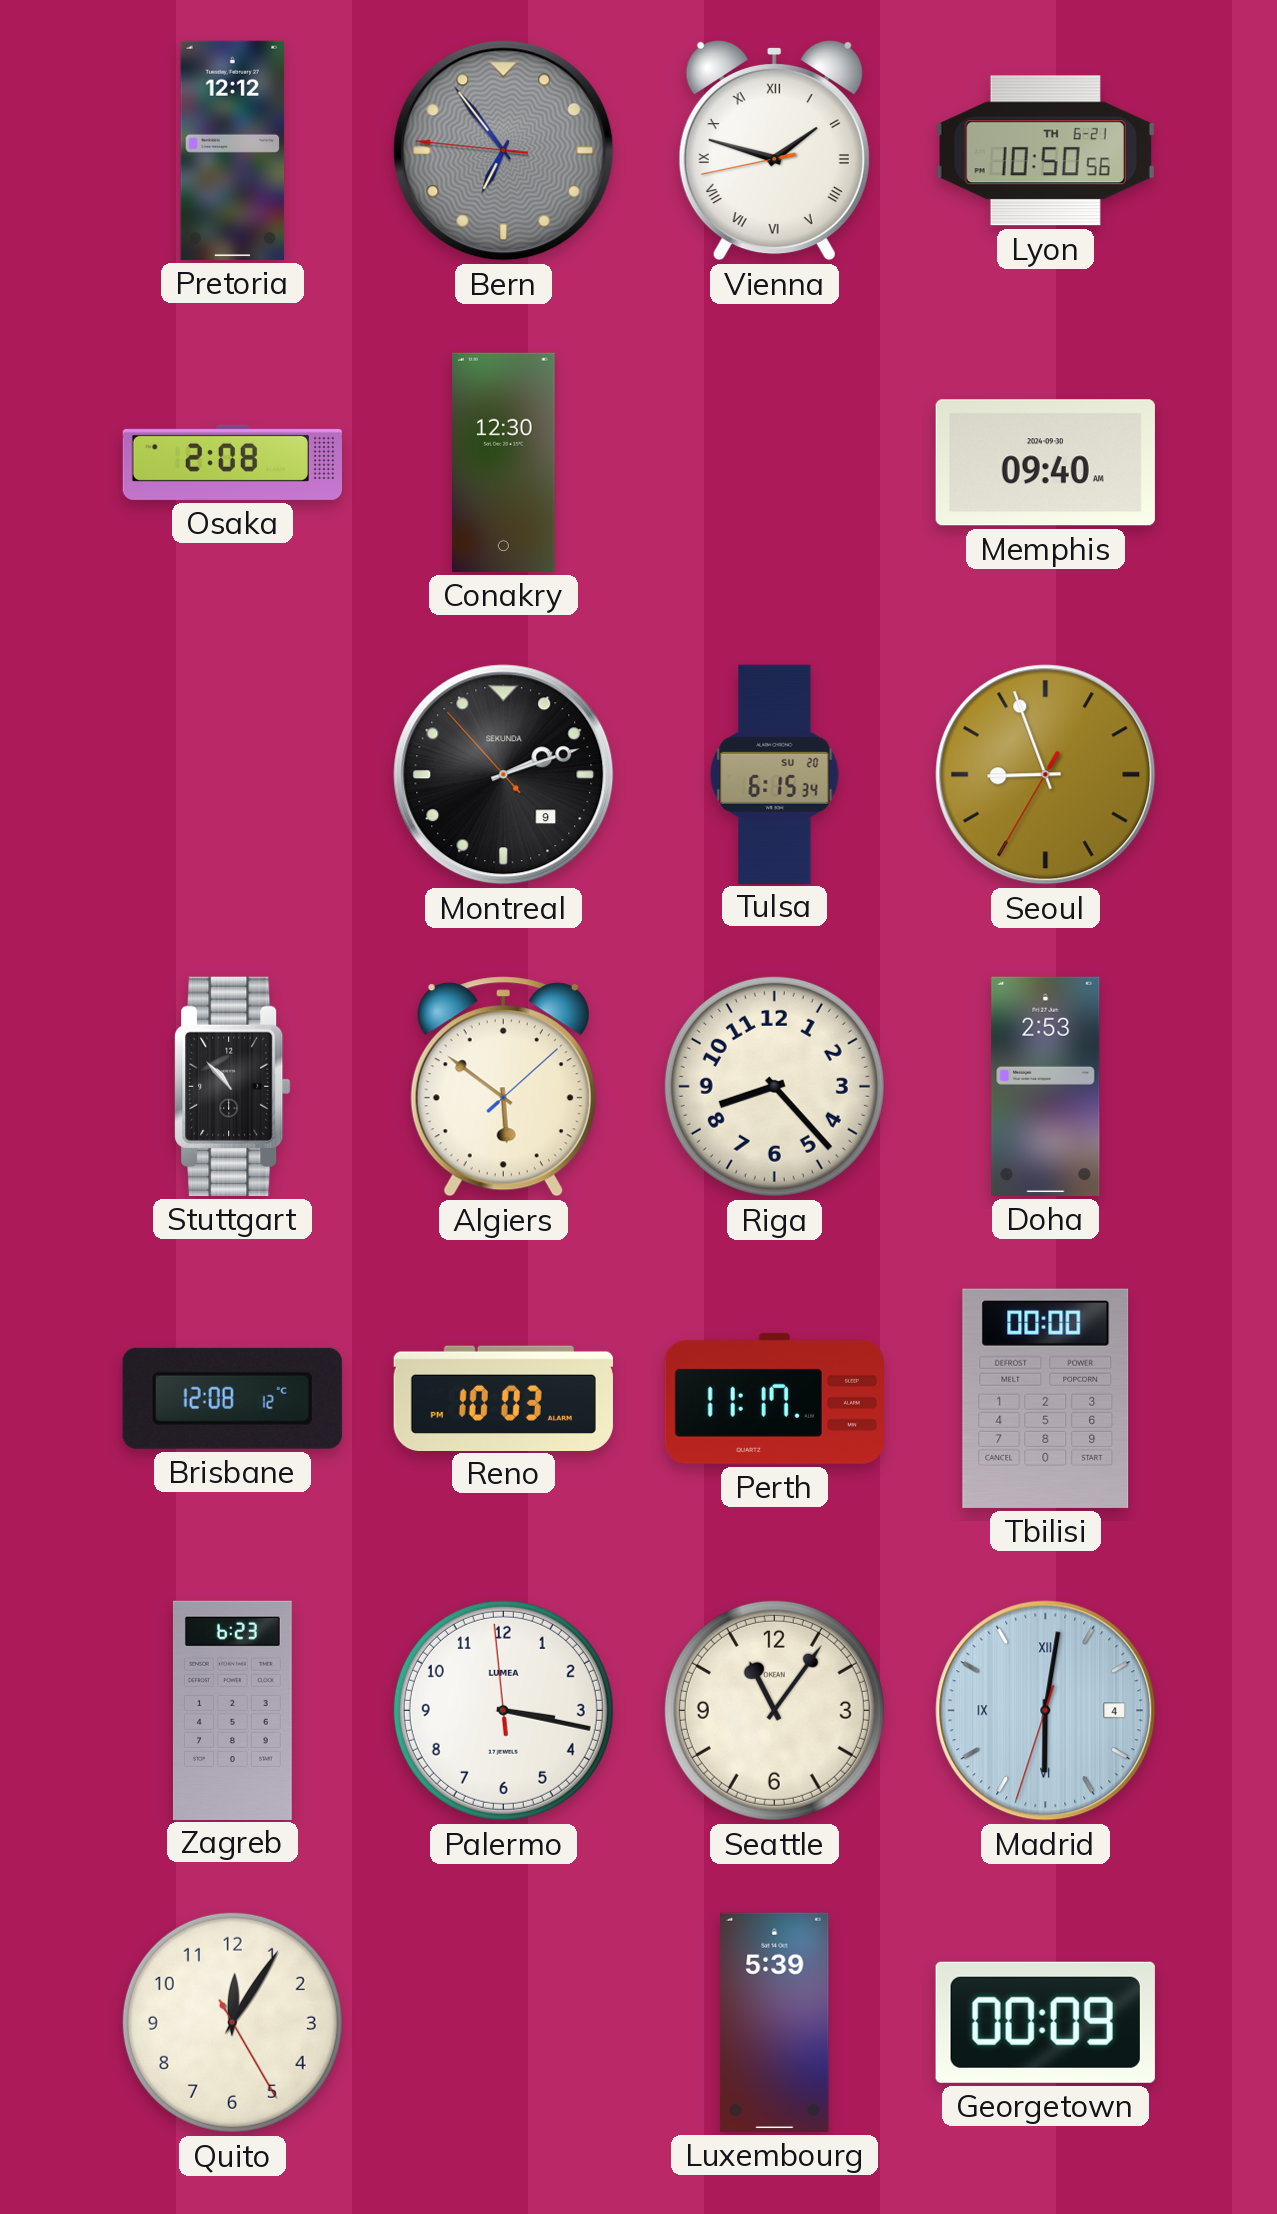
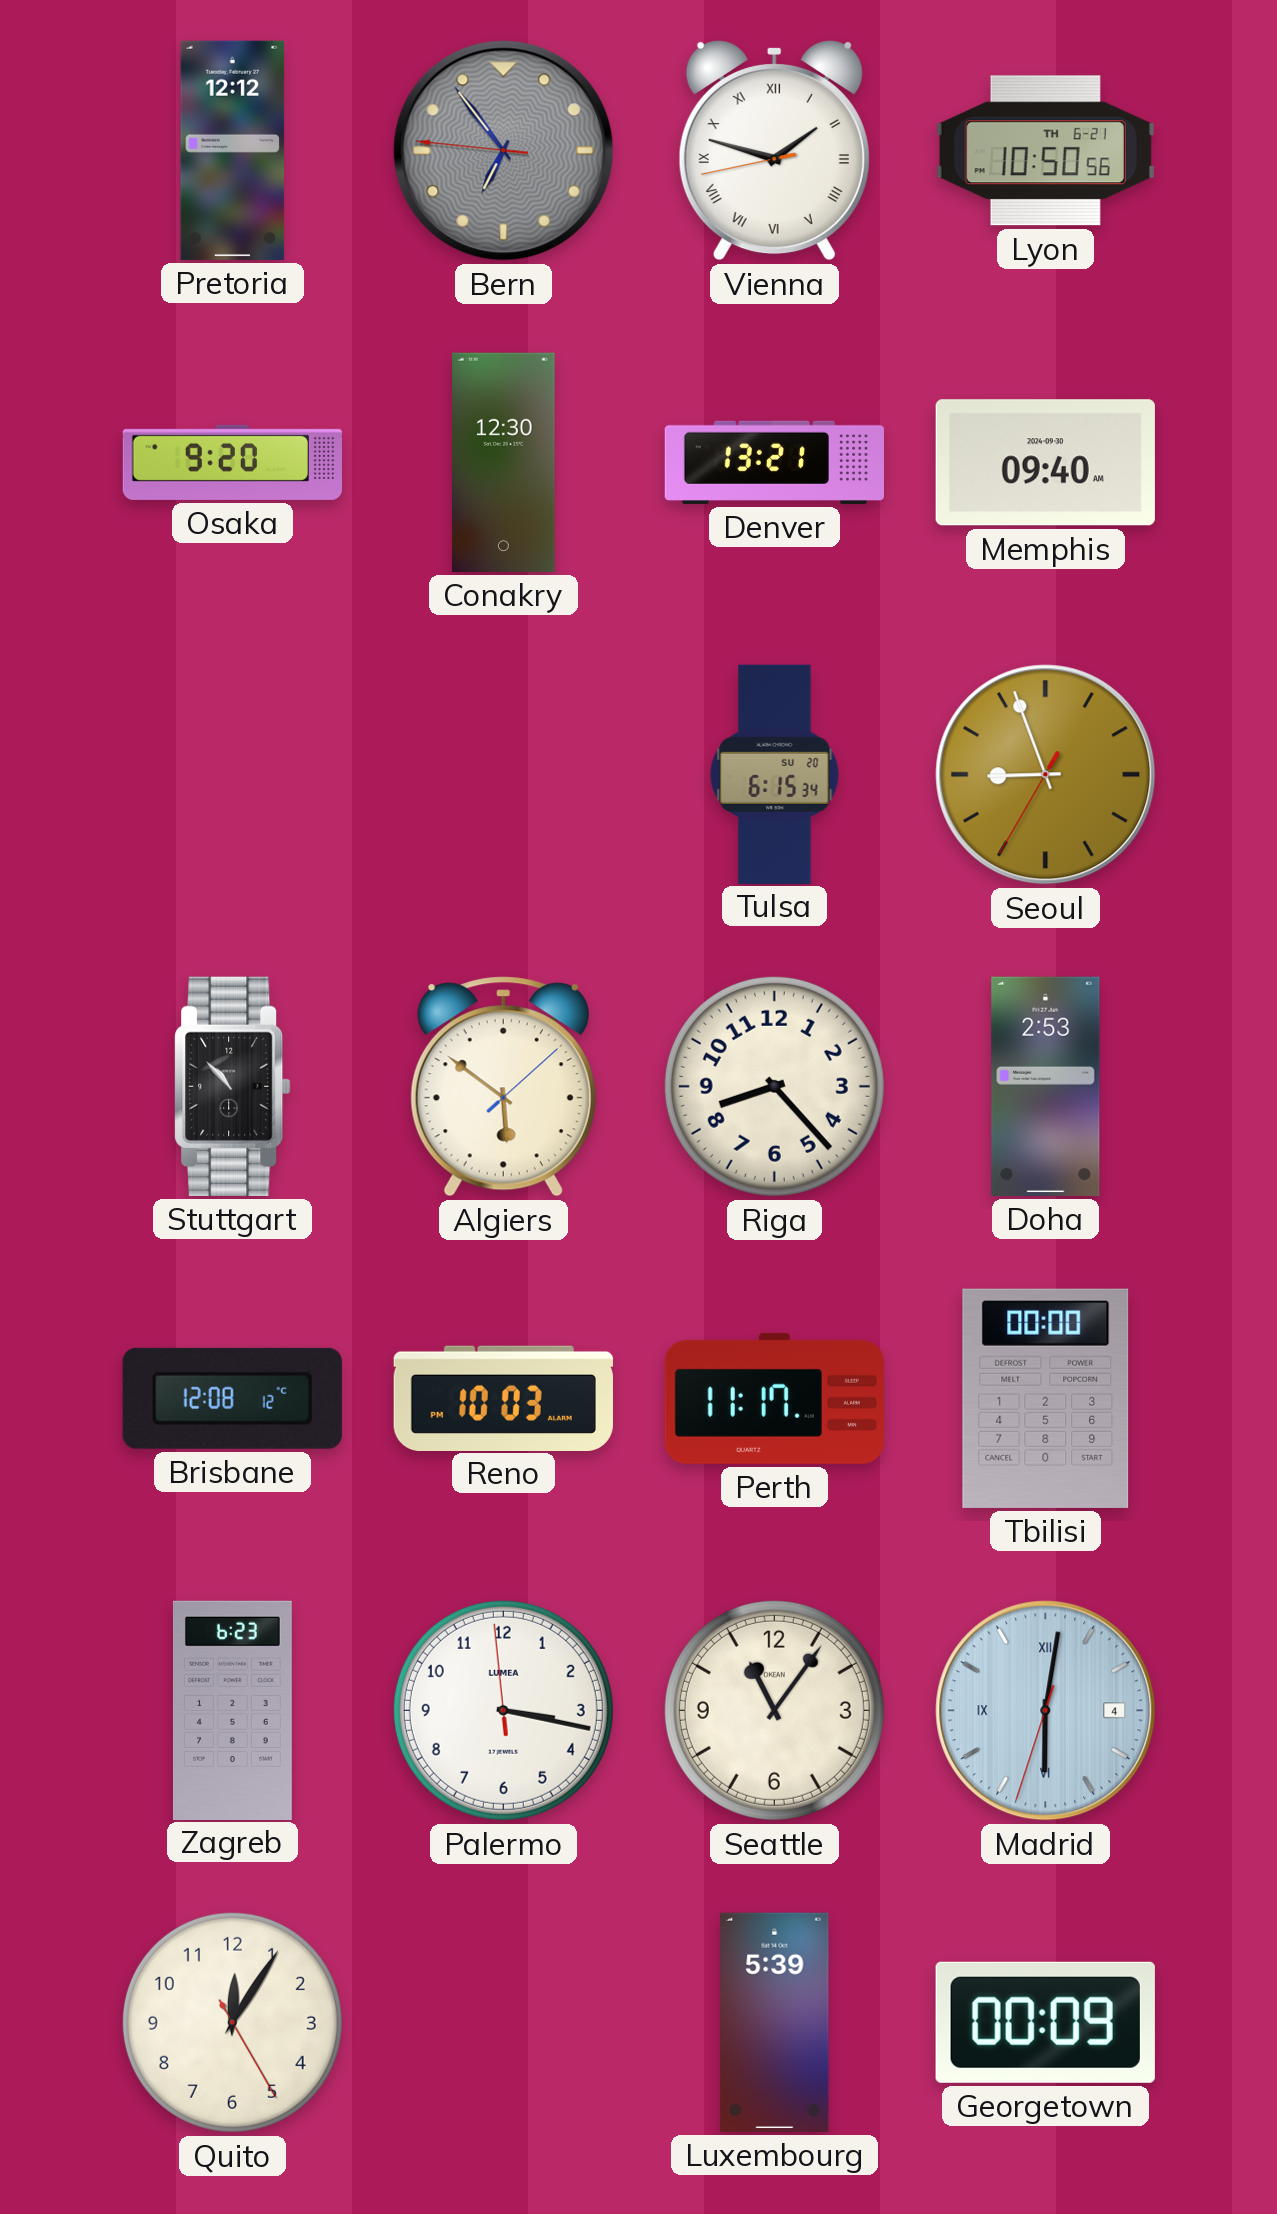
Osaka: 2:08 -> 9:20
Denver: none -> 13:21
Montreal: 2:11 -> none
